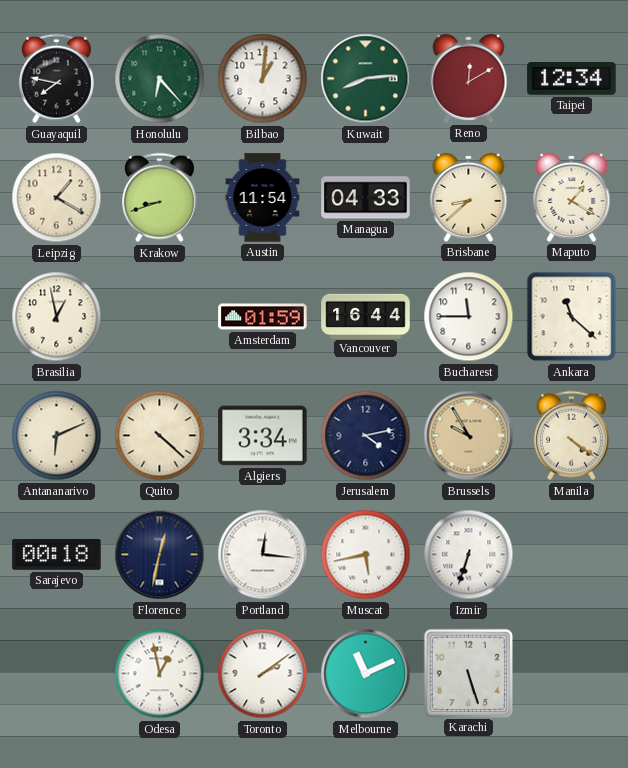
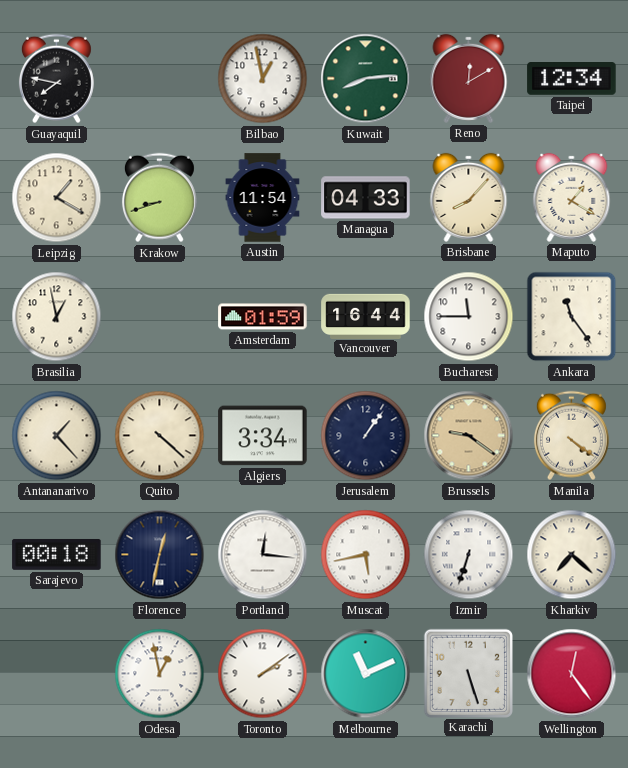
Honolulu: 6:23 -> none
Bilbao: 1:01 -> 12:58
Brisbane: 8:38 -> 8:07
Ankara: 11:22 -> 11:24
Antananarivo: 6:11 -> 1:23
Jerusalem: 4:13 -> 1:06
Brussels: 9:55 -> 9:21
Kharkiv: none -> 7:22
Wellington: none -> 12:24
